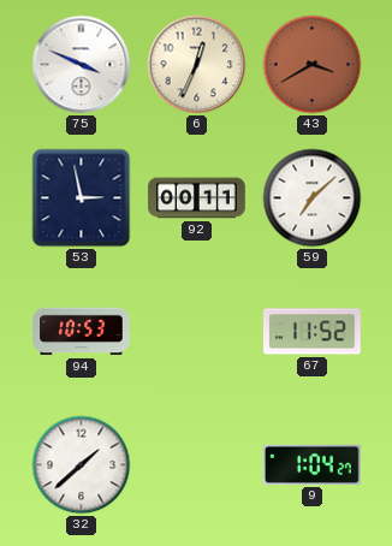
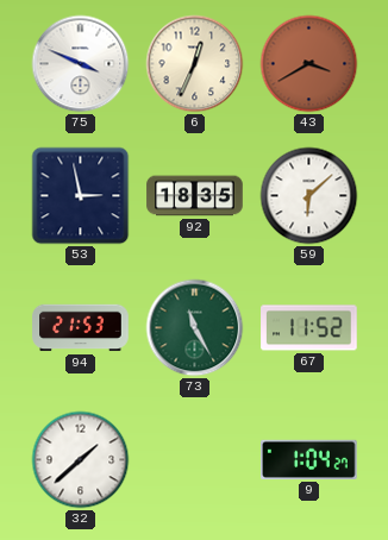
92: 00:11 -> 18:35
59: 7:08 -> 6:08
94: 10:53 -> 21:53
73: none -> 11:25
